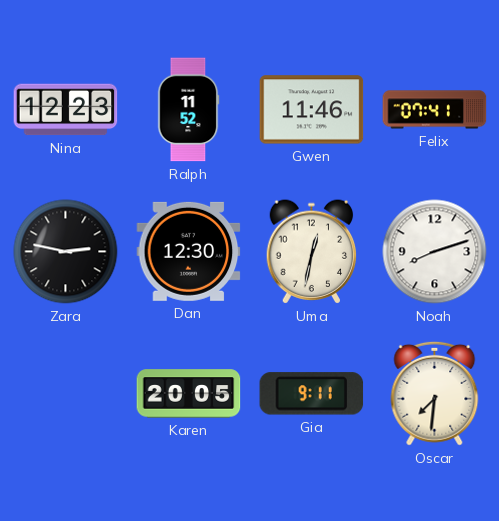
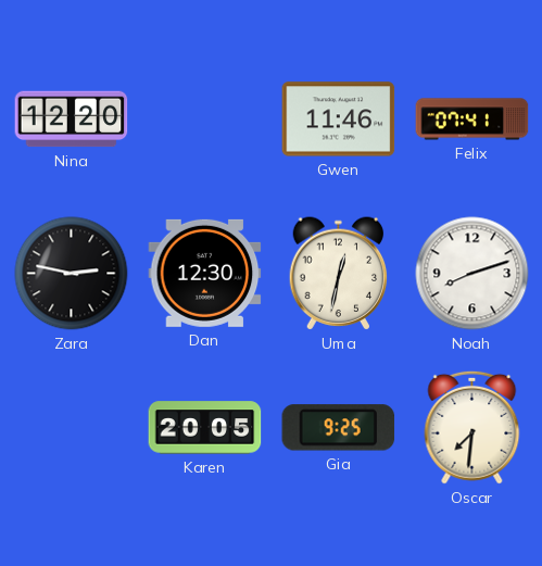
Nina: 12:23 -> 12:20
Ralph: 11:52 -> none
Gia: 9:11 -> 9:25
